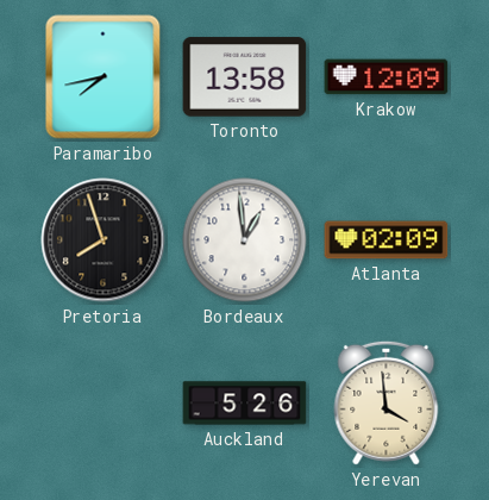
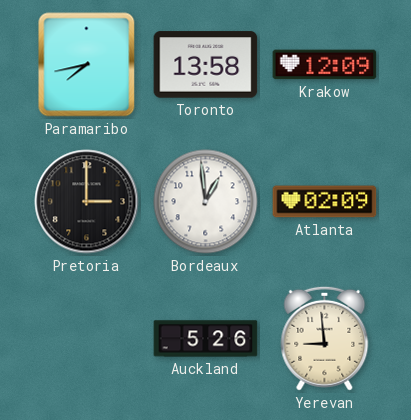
Pretoria: 7:57 -> 3:00
Yerevan: 3:59 -> 8:59
